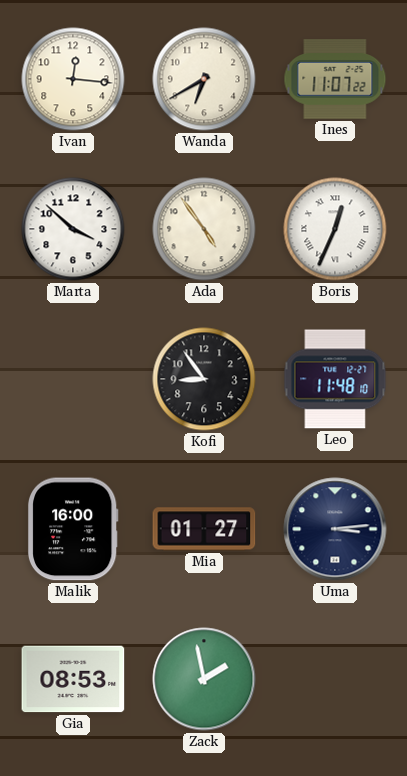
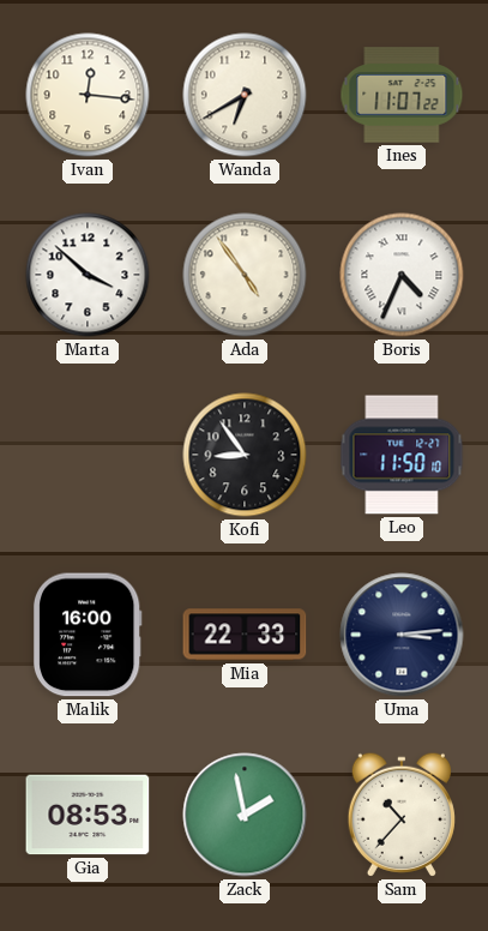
Boris: 12:34 -> 4:34
Leo: 11:48 -> 11:50
Mia: 01:27 -> 22:33
Sam: none -> 10:37
